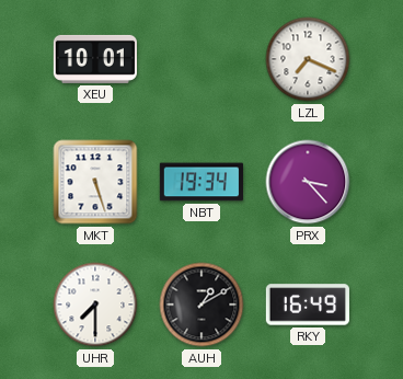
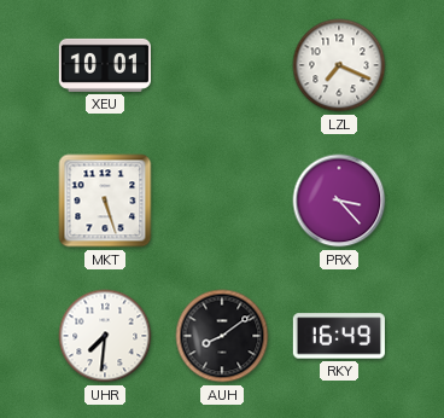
NBT: 19:34 -> none
UHR: 7:30 -> 7:31
AUH: 1:10 -> 8:09
